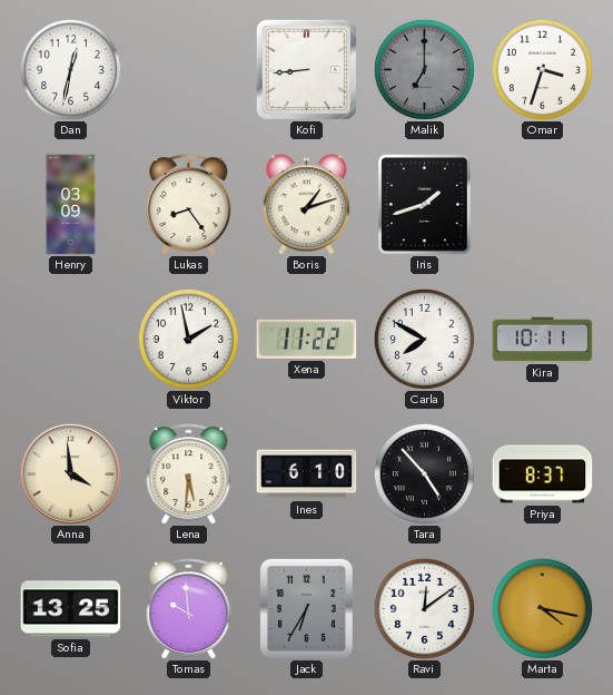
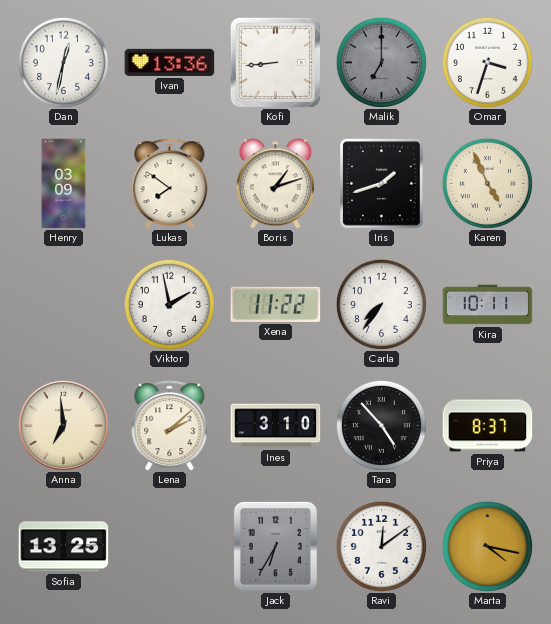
Ivan: none -> 13:36
Lukas: 8:24 -> 7:51
Karen: none -> 4:56
Carla: 7:50 -> 7:36
Anna: 3:59 -> 6:59
Lena: 5:31 -> 2:08
Ines: 6:10 -> 3:10
Tomas: 9:59 -> none
